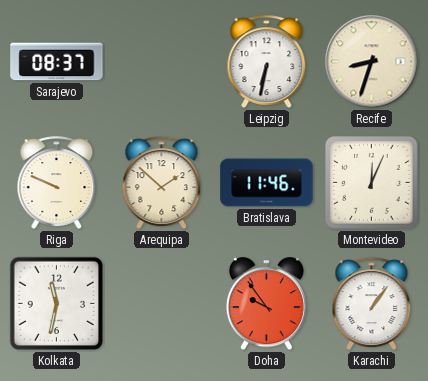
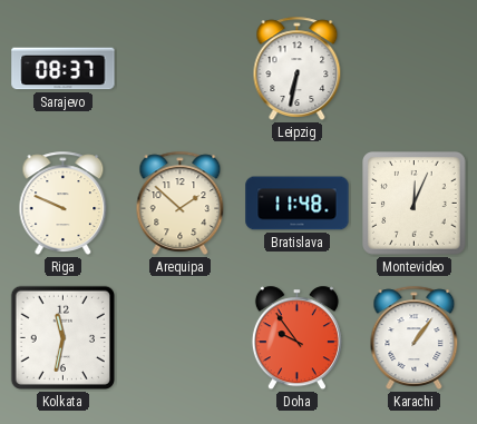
Recife: 8:33 -> none
Bratislava: 11:46 -> 11:48
